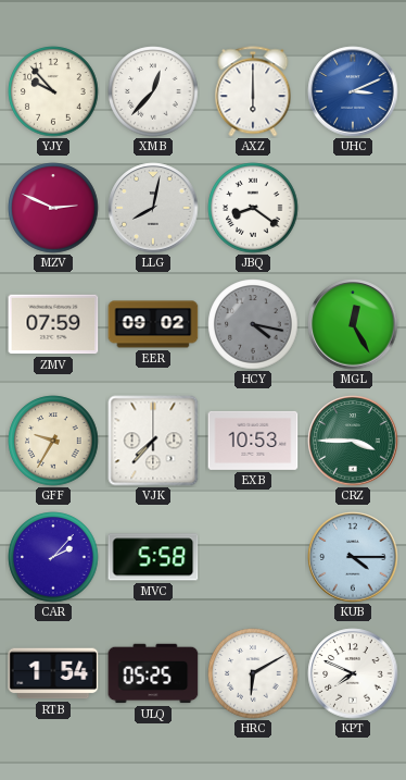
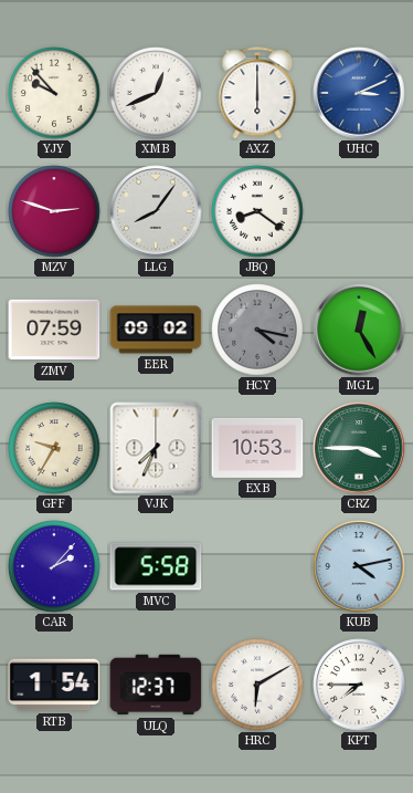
XMB: 12:37 -> 12:41
MZV: 2:49 -> 2:48
LLG: 8:02 -> 8:06
VJK: 7:37 -> 7:34
KUB: 4:15 -> 4:13
ULQ: 05:25 -> 12:37
KPT: 7:49 -> 7:45
